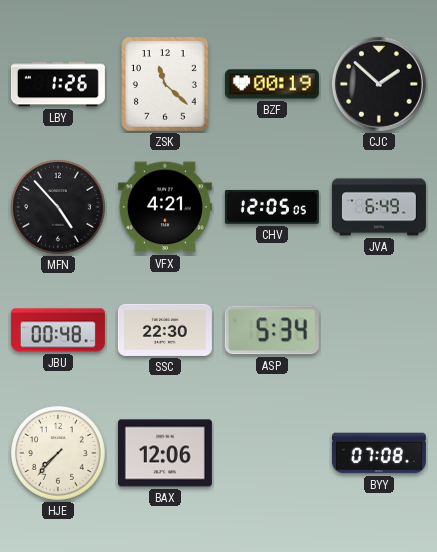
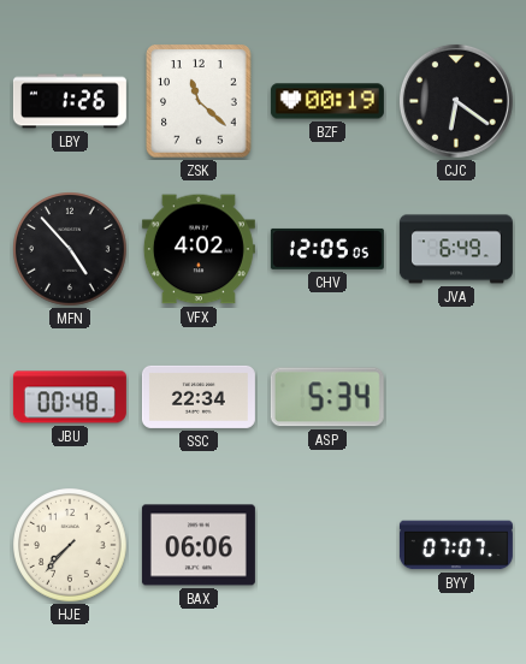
CJC: 1:52 -> 6:21
VFX: 4:21 -> 4:02
SSC: 22:30 -> 22:34
BAX: 12:06 -> 06:06
BYY: 07:08 -> 07:07
